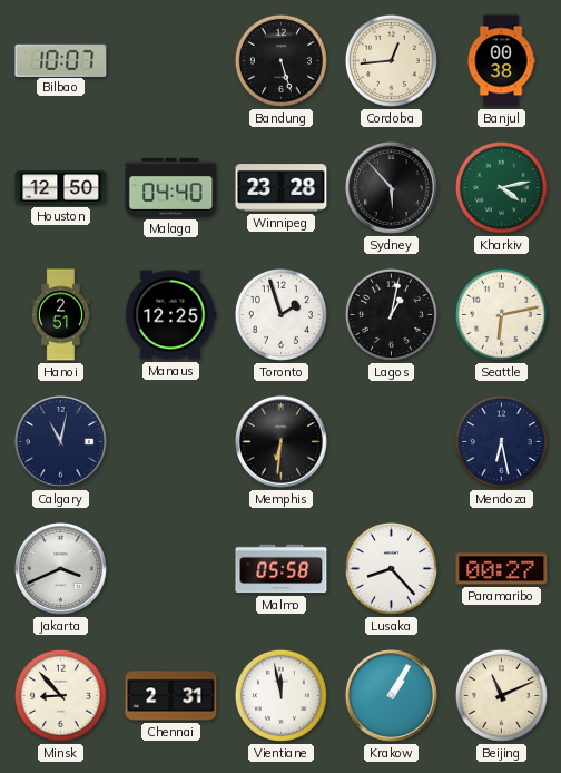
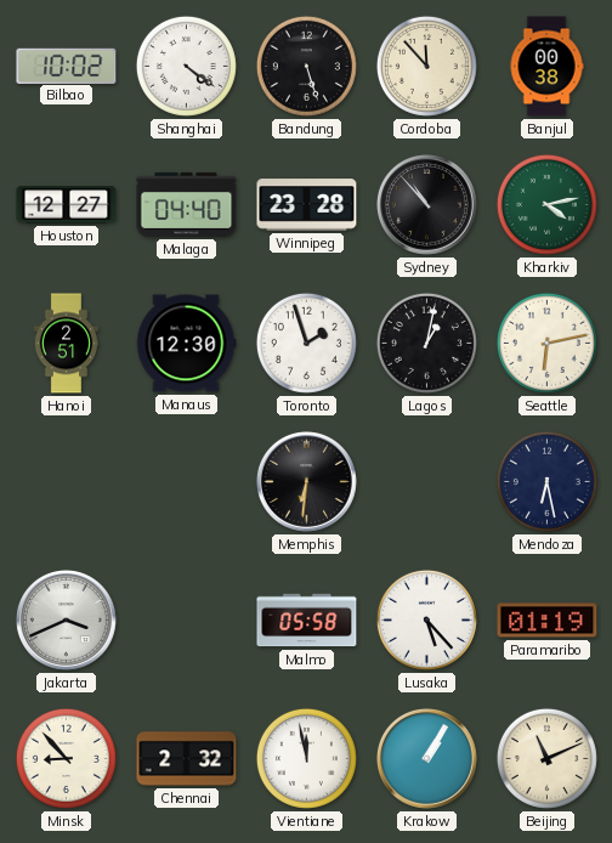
Bilbao: 10:07 -> 10:02
Shanghai: none -> 4:21
Cordoba: 12:44 -> 11:53
Houston: 12:50 -> 12:27
Sydney: 5:53 -> 10:53
Manaus: 12:25 -> 12:30
Calgary: 11:02 -> none
Lusaka: 8:23 -> 5:23
Paramaribo: 00:27 -> 01:19
Chennai: 2:31 -> 2:32
